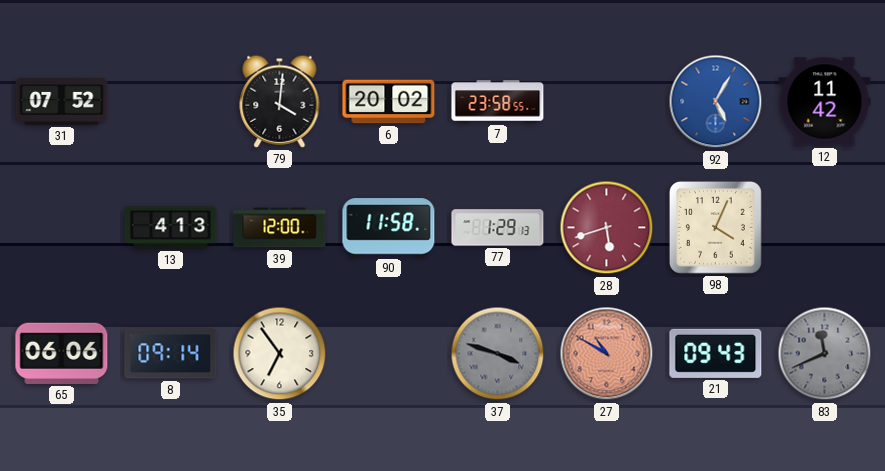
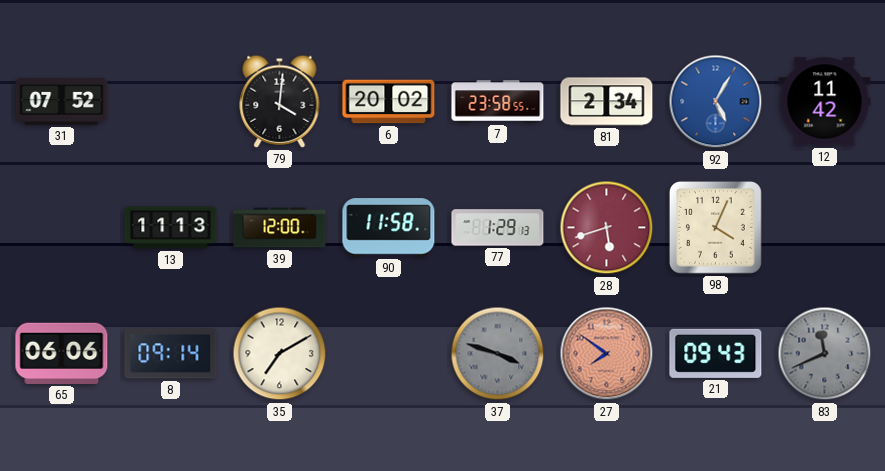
81: none -> 2:34
13: 4:13 -> 11:13
35: 6:54 -> 7:10
27: 10:50 -> 7:51
